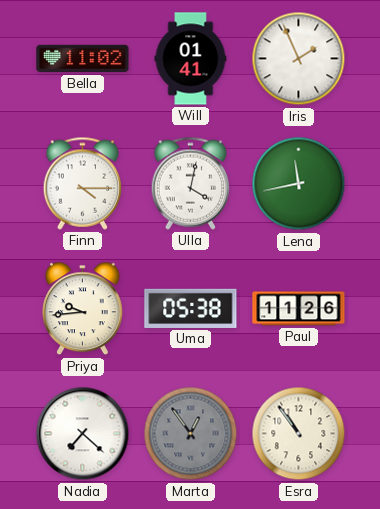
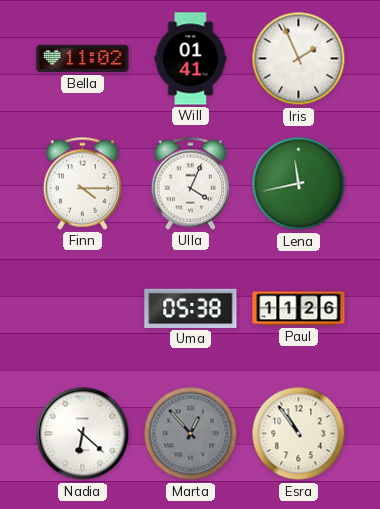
Ulla: 4:02 -> 4:04
Priya: 9:44 -> none
Nadia: 7:22 -> 6:22
Marta: 12:54 -> 12:53
